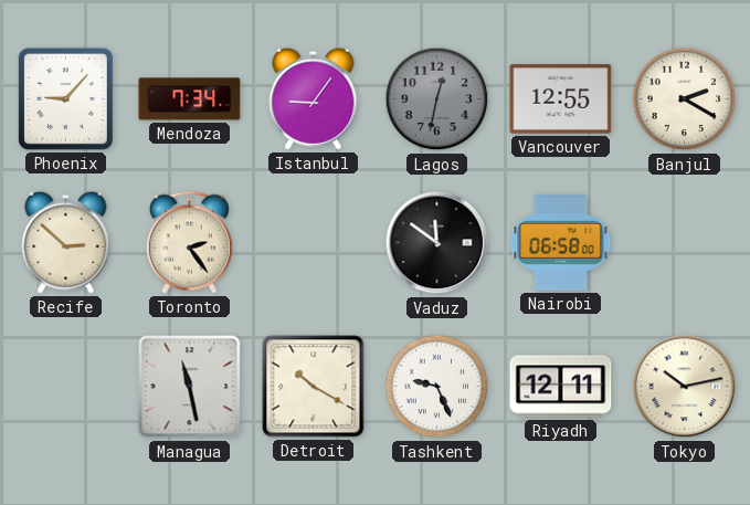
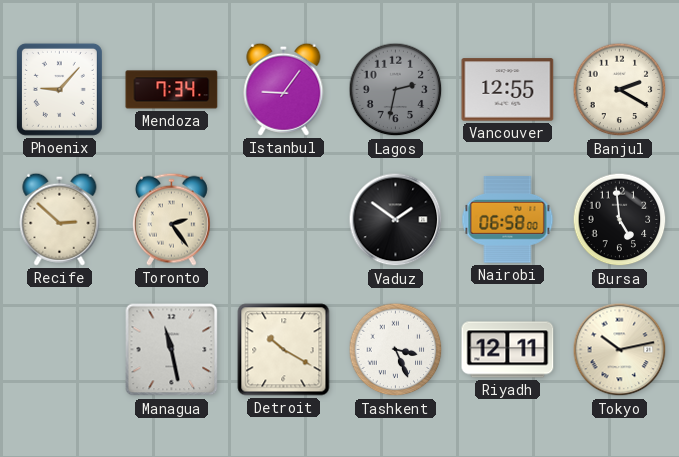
Lagos: 12:32 -> 2:32
Vaduz: 11:51 -> 1:51
Bursa: none -> 4:59
Tashkent: 9:26 -> 3:26
